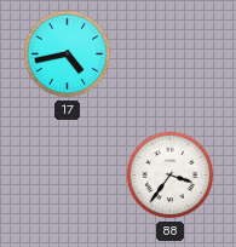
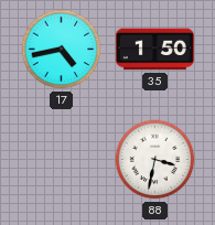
35: none -> 1:50
88: 3:36 -> 3:32
